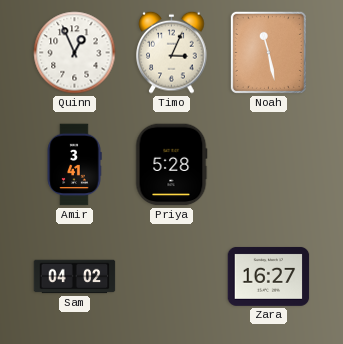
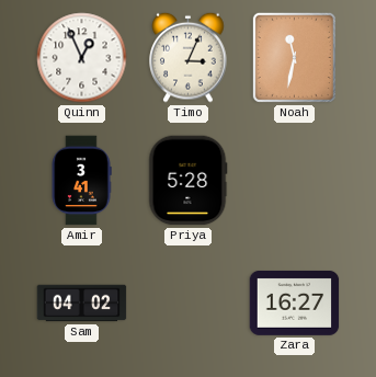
Noah: 11:28 -> 11:32
